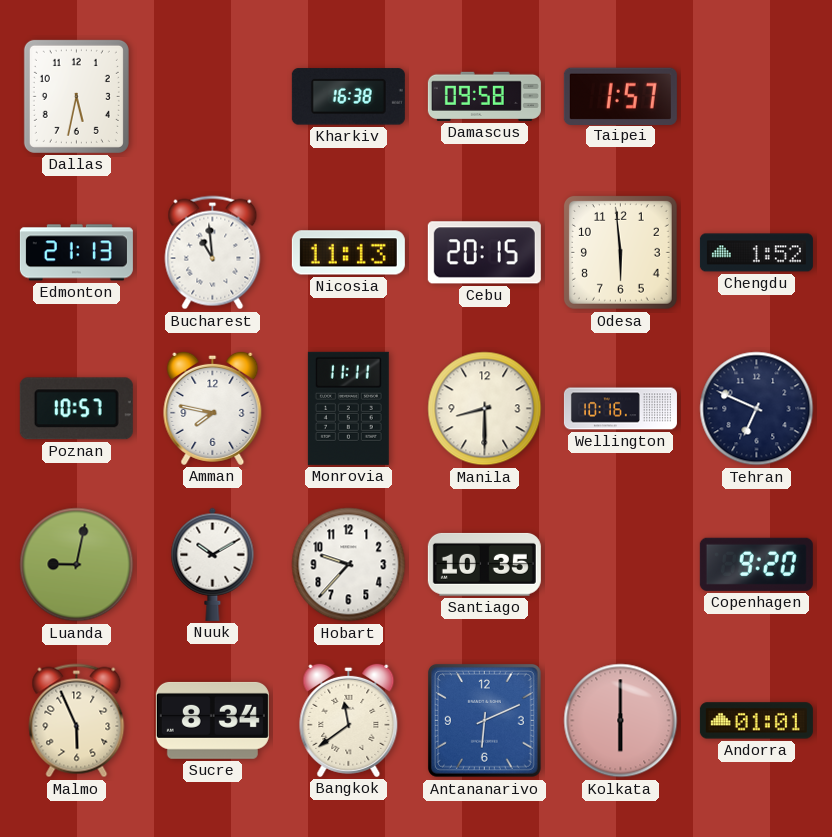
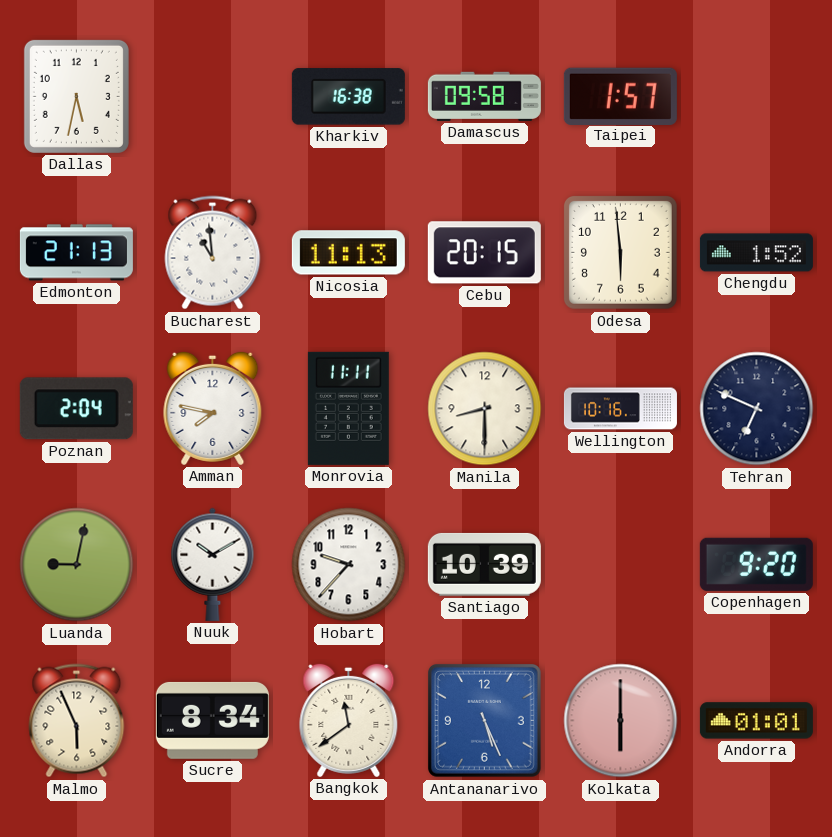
Poznan: 10:57 -> 2:04
Santiago: 10:35 -> 10:39
Antananarivo: 6:11 -> 5:26
